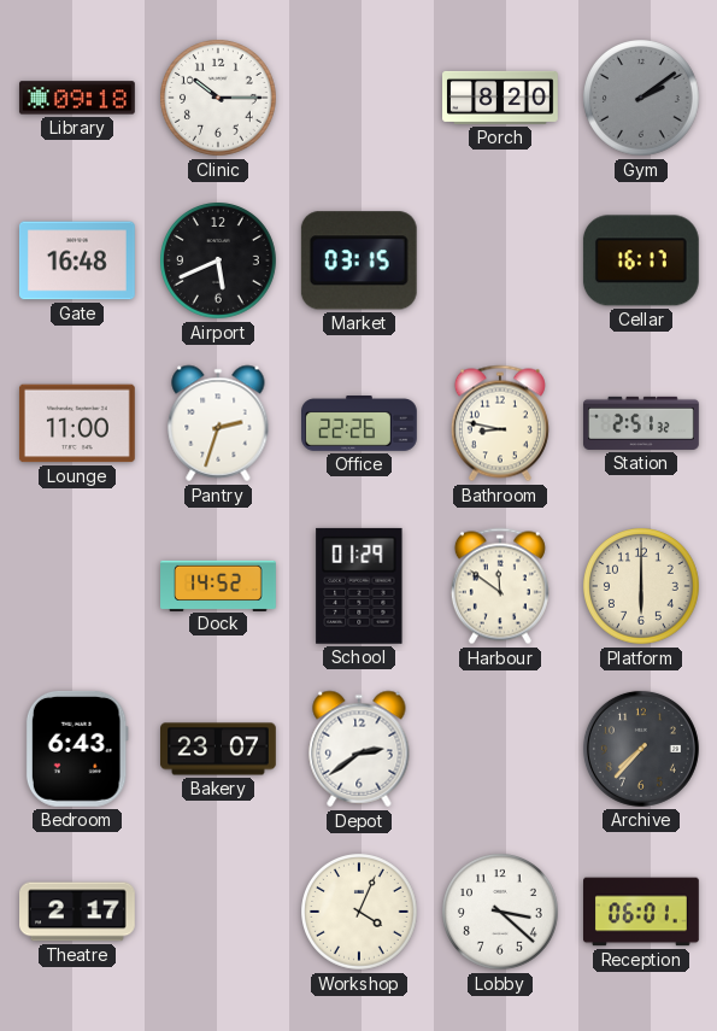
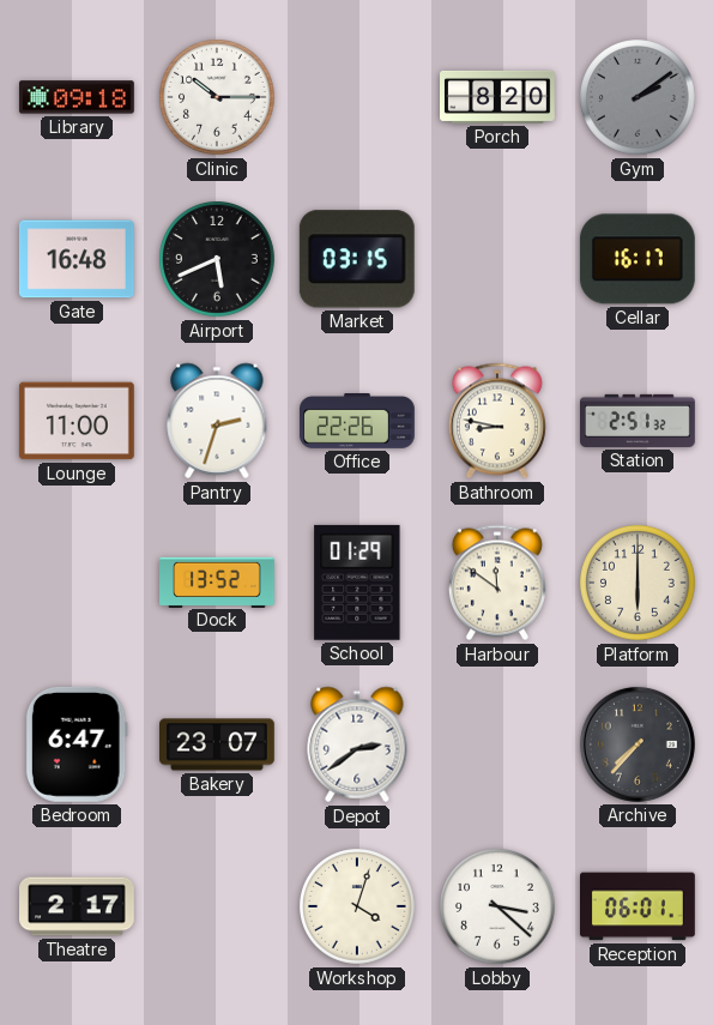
Dock: 14:52 -> 13:52
Bedroom: 6:43 -> 6:47
Workshop: 4:04 -> 4:03
